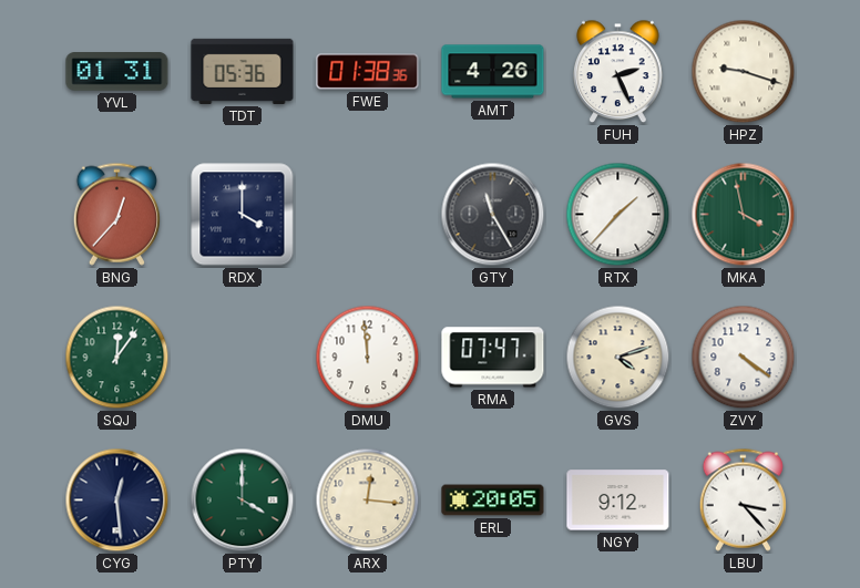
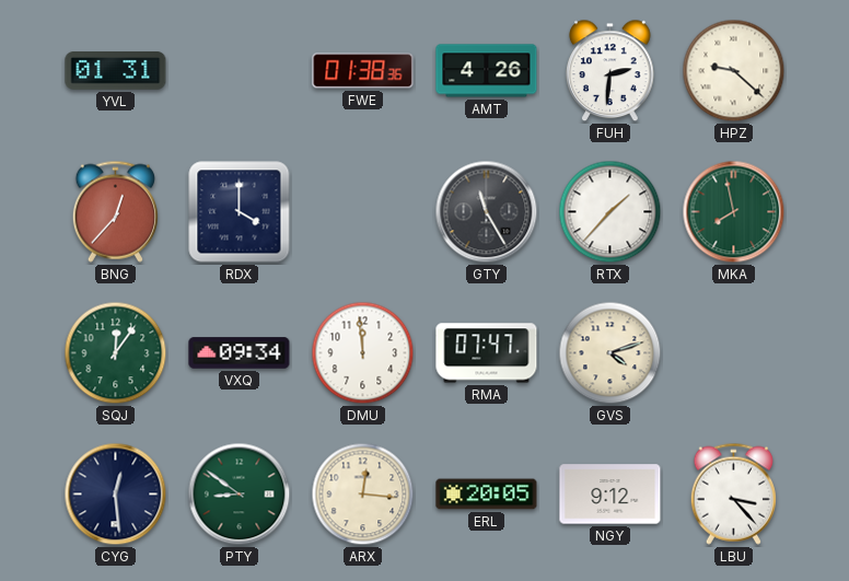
TDT: 05:36 -> none
FUH: 2:26 -> 2:31
HPZ: 9:18 -> 9:22
MKA: 3:58 -> 7:58
VXQ: none -> 09:34
ZVY: 4:21 -> none
PTY: 4:00 -> 8:51
